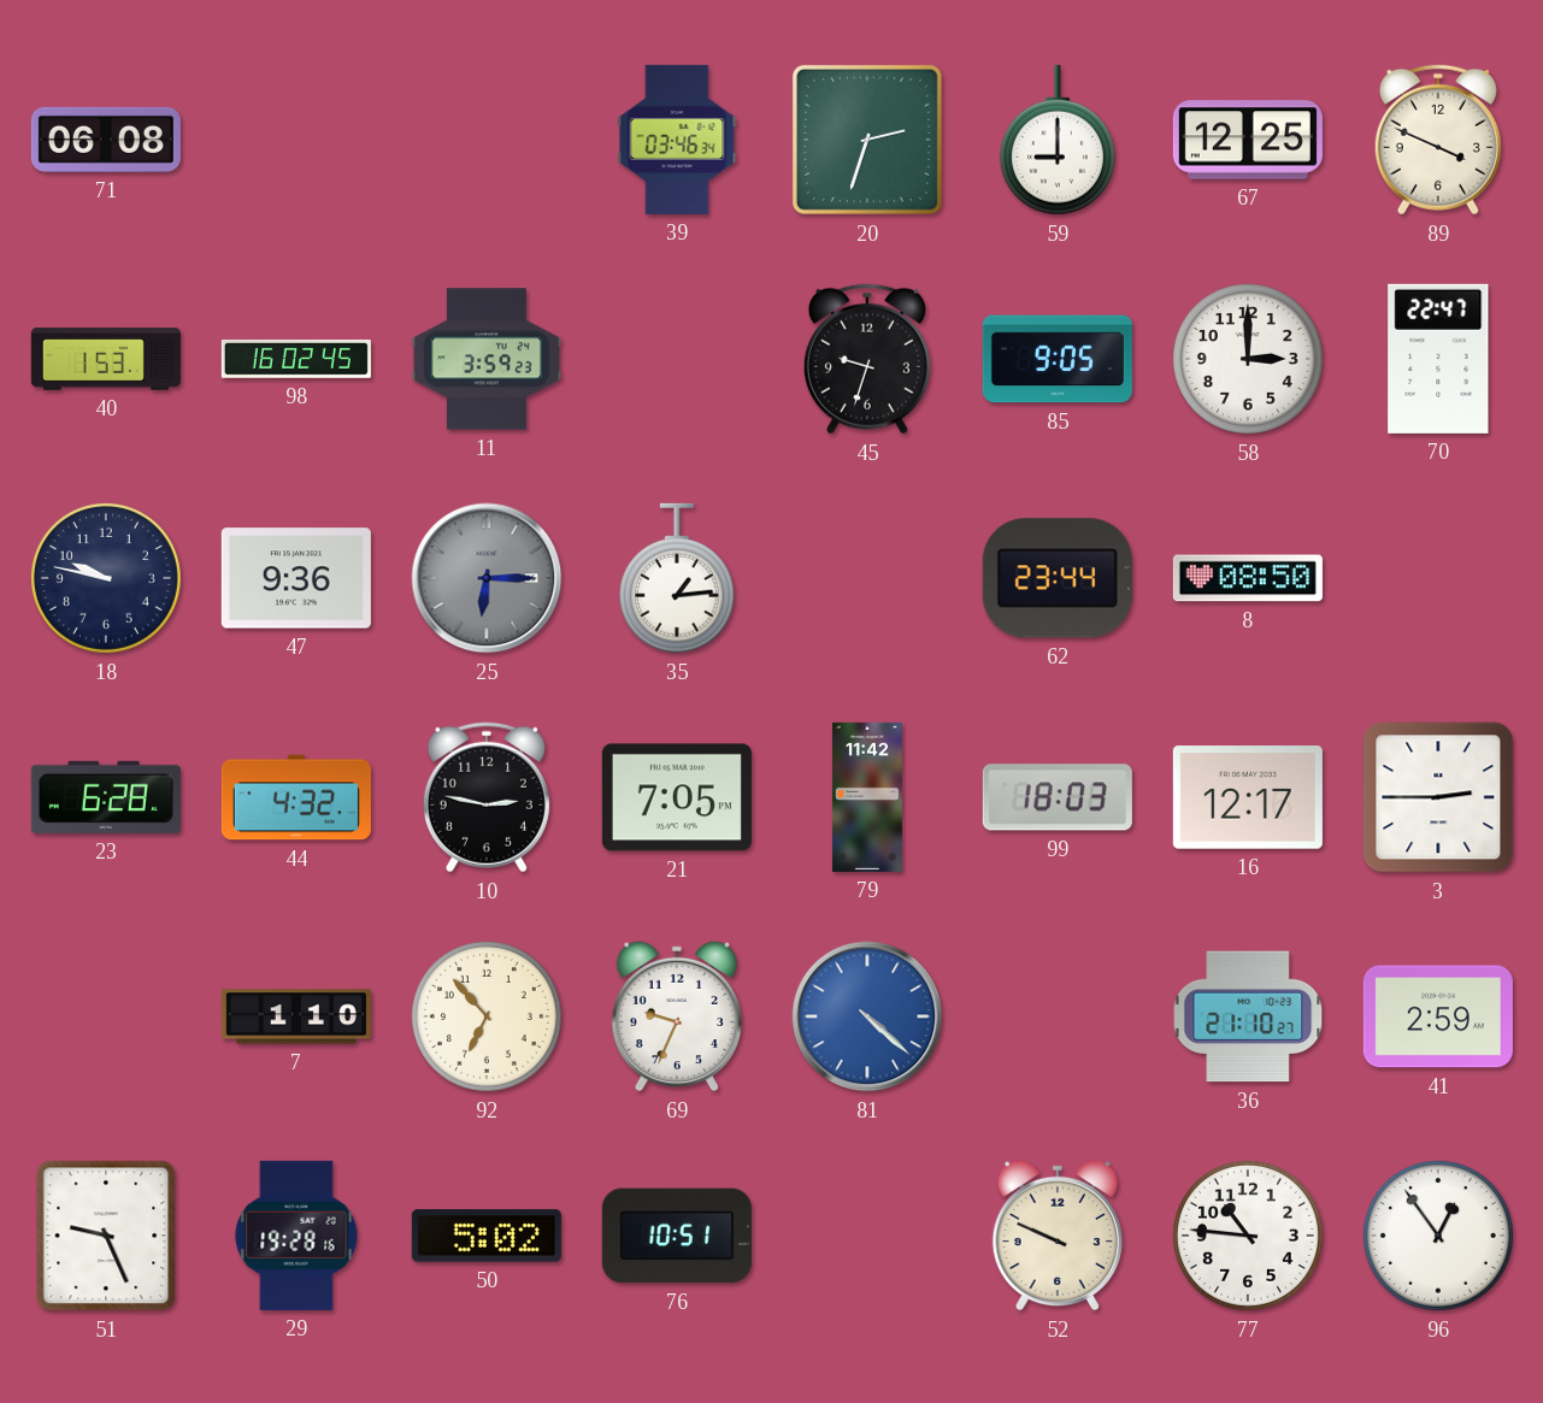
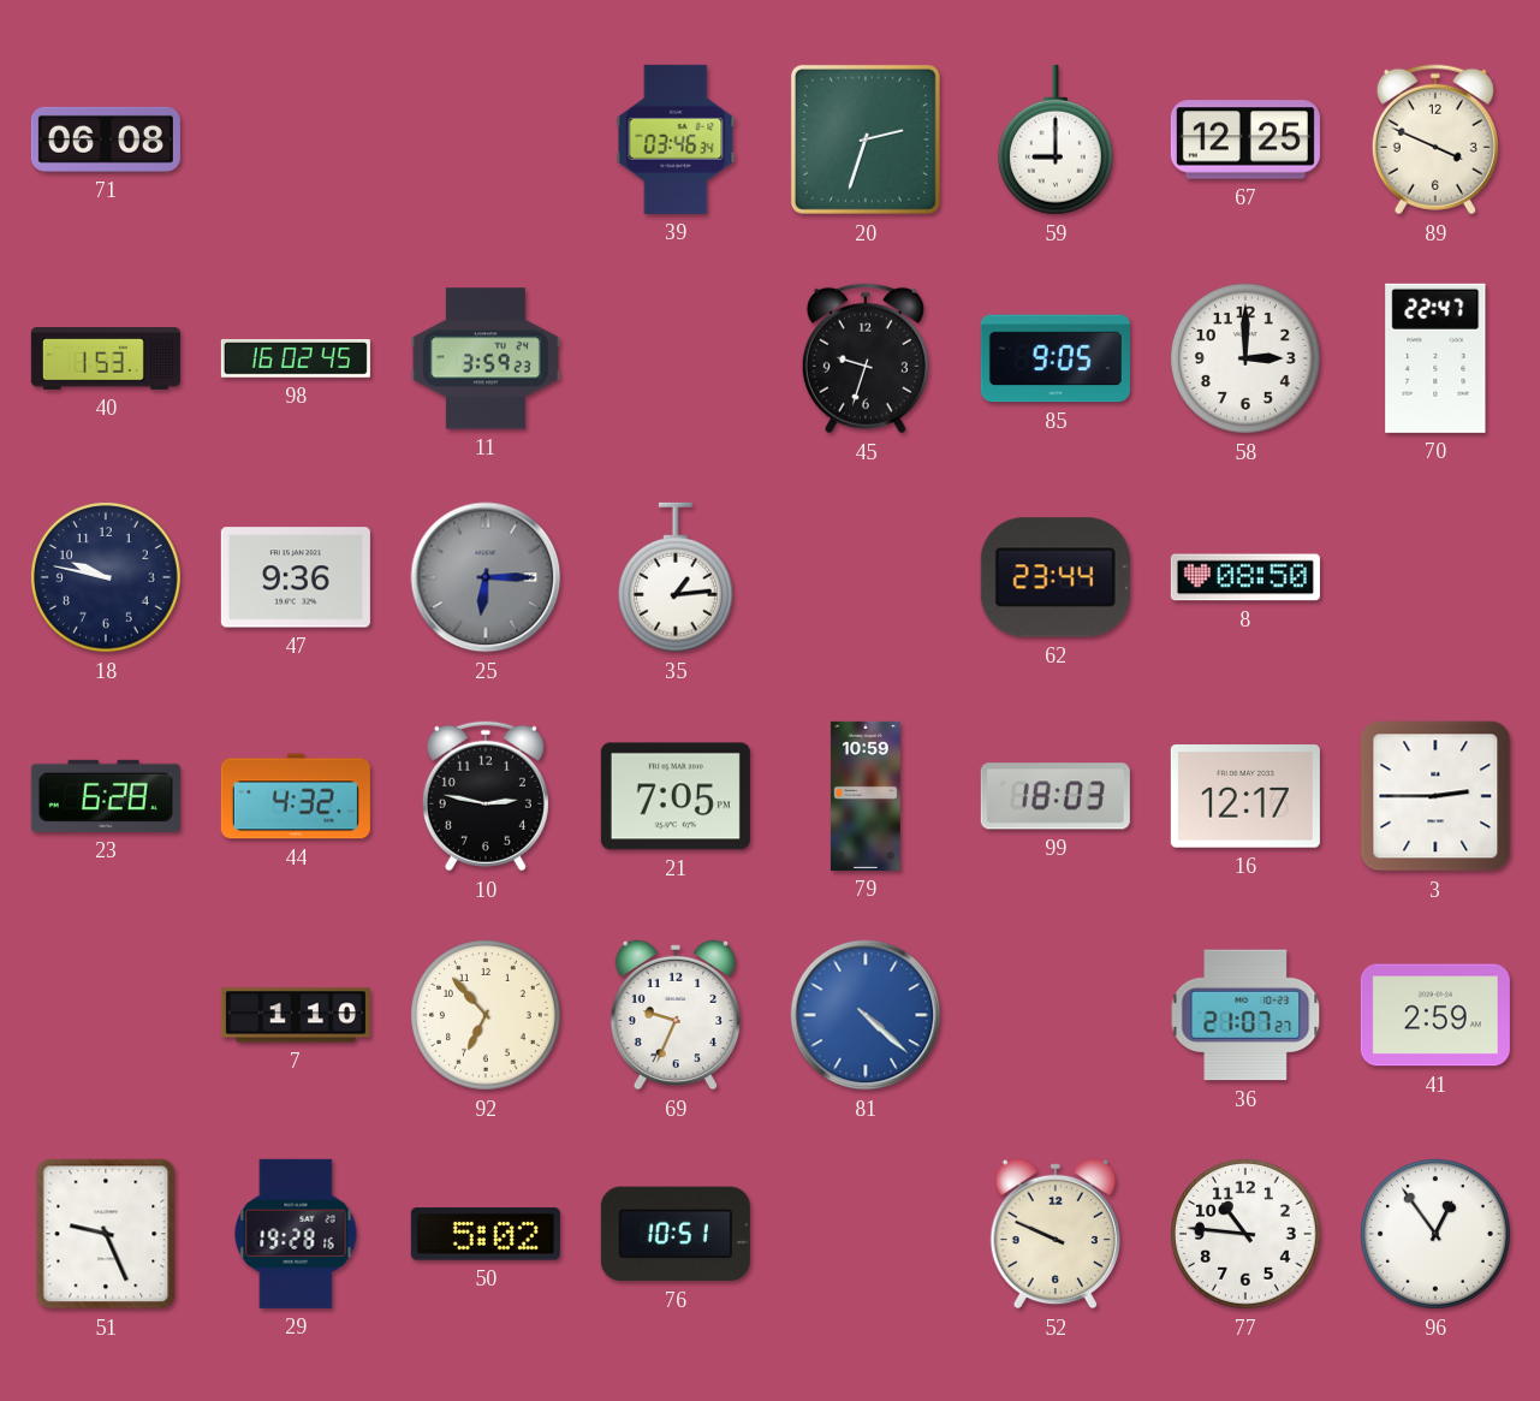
79: 11:42 -> 10:59
36: 21:10 -> 21:07
